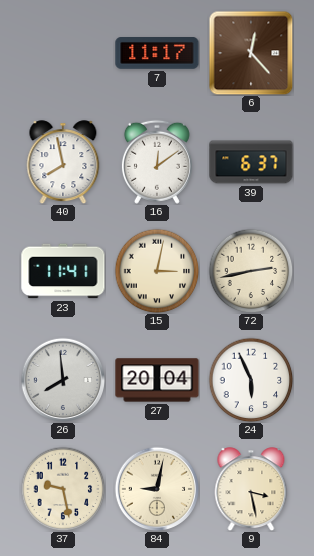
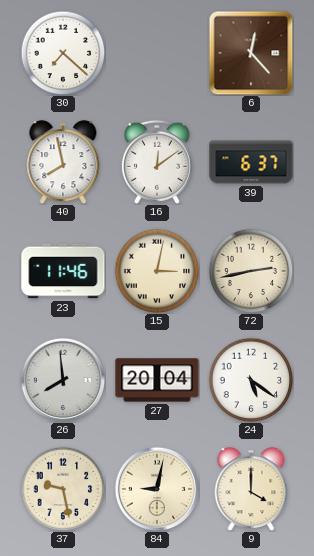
30: none -> 7:22
7: 11:17 -> none
23: 11:41 -> 11:46
24: 5:56 -> 5:21
9: 3:28 -> 4:00
